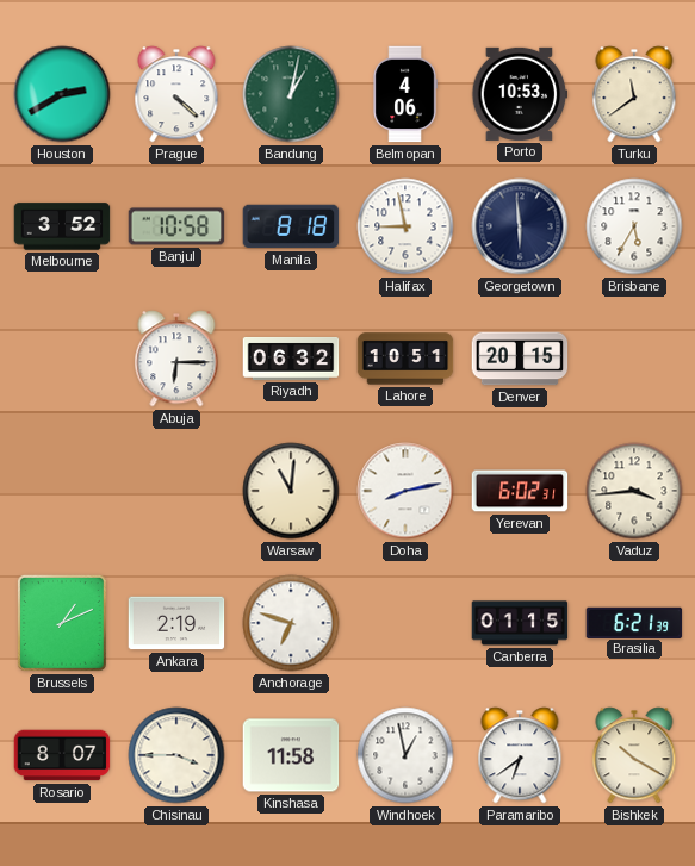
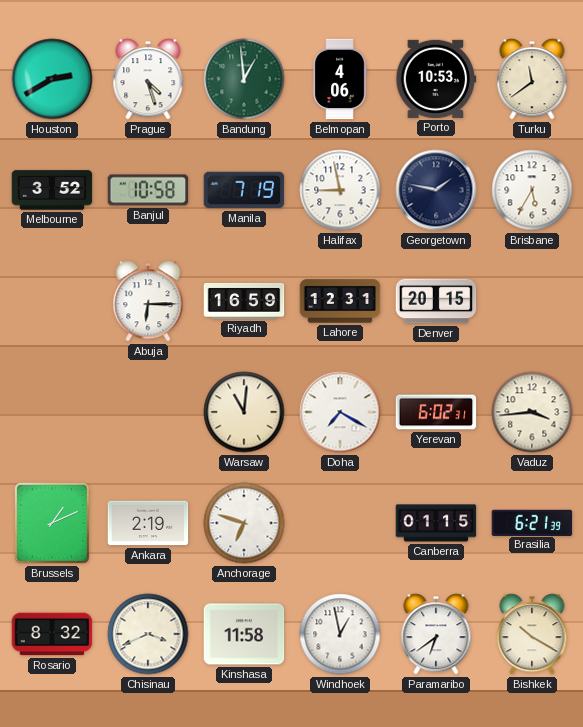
Prague: 4:22 -> 4:27
Bandung: 1:02 -> 12:59
Manila: 8:18 -> 7:19
Georgetown: 5:59 -> 1:47
Riyadh: 06:32 -> 16:59
Lahore: 10:51 -> 12:31
Doha: 8:13 -> 7:20
Rosario: 8:07 -> 8:32
Chisinau: 3:45 -> 3:41
